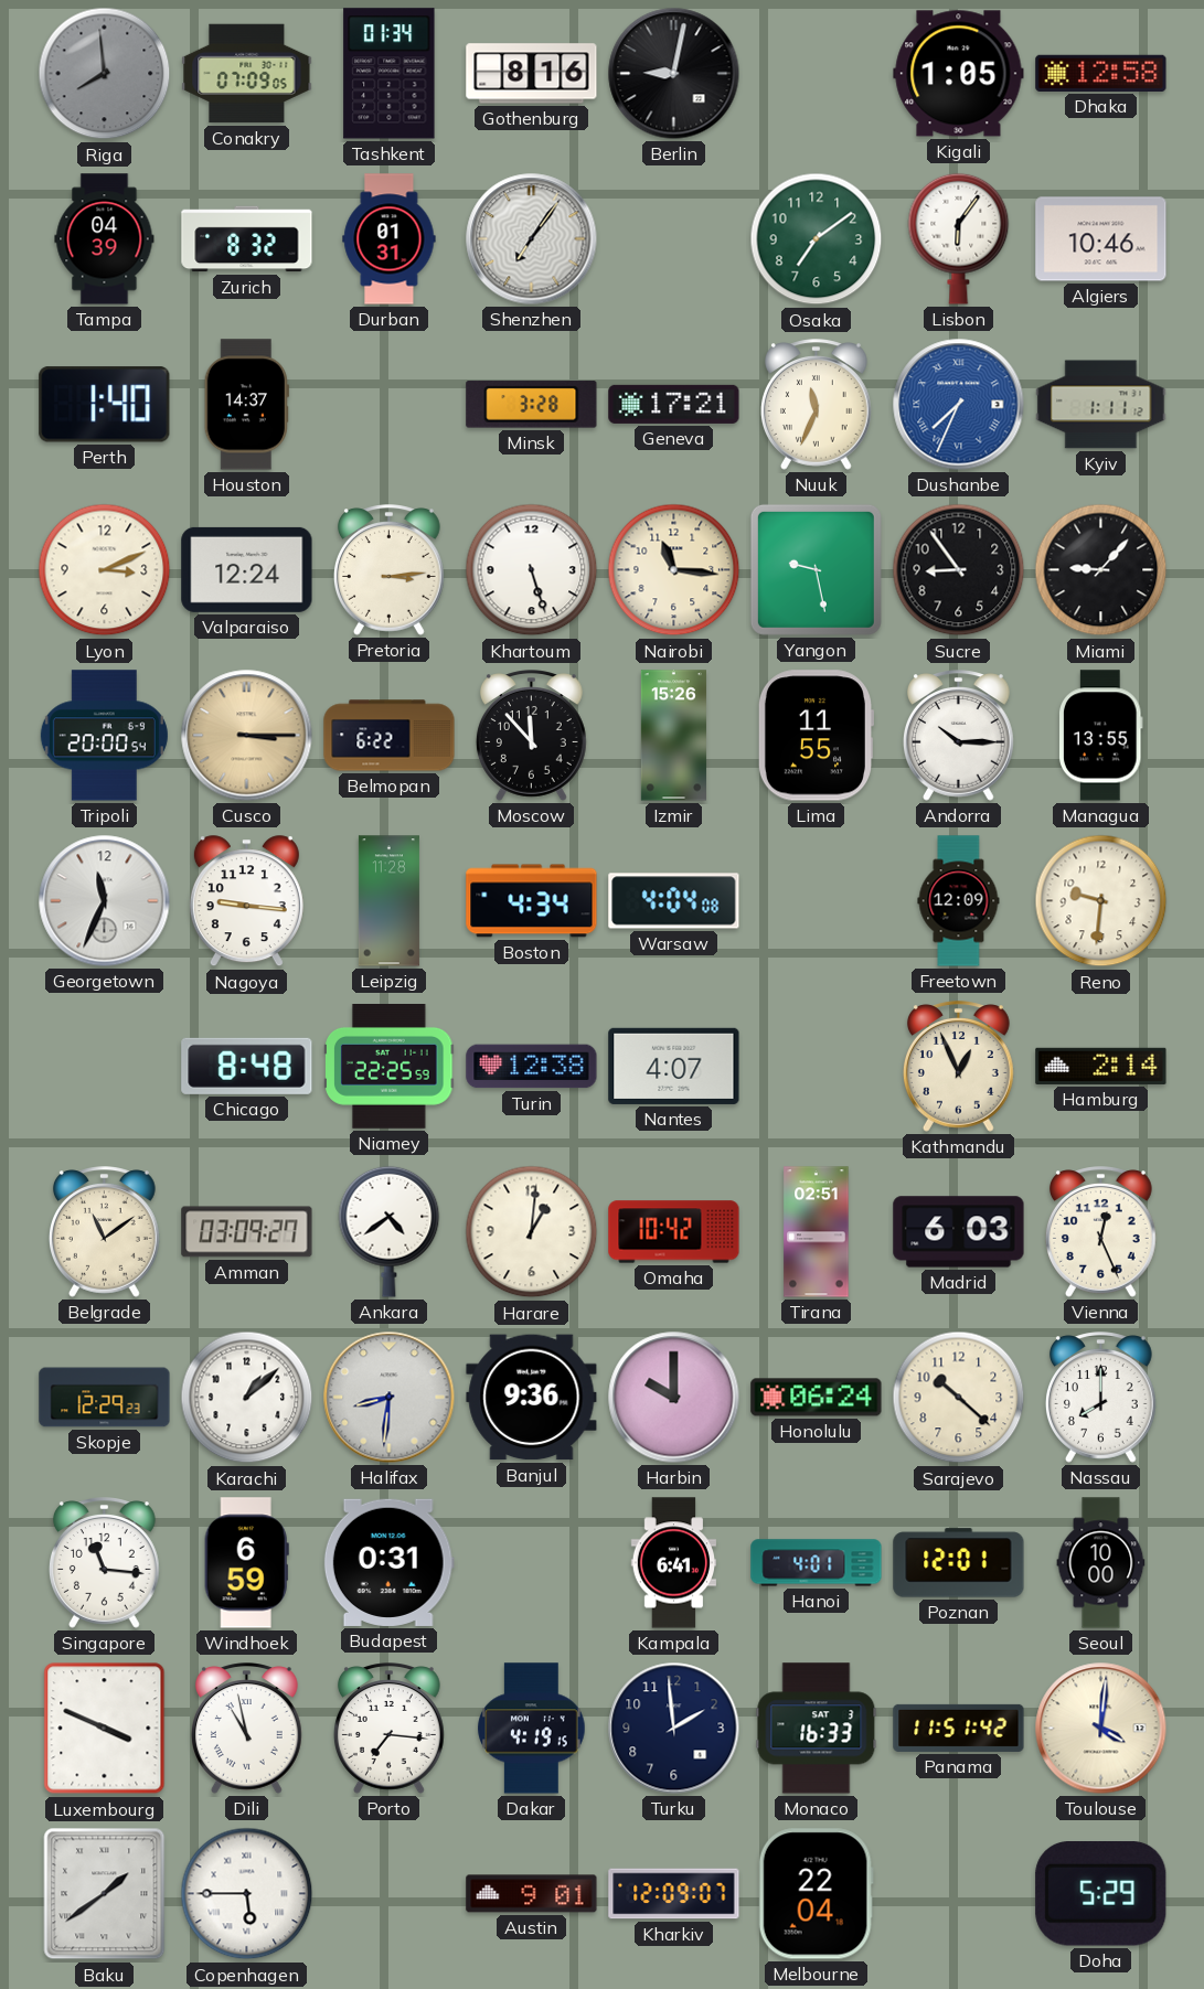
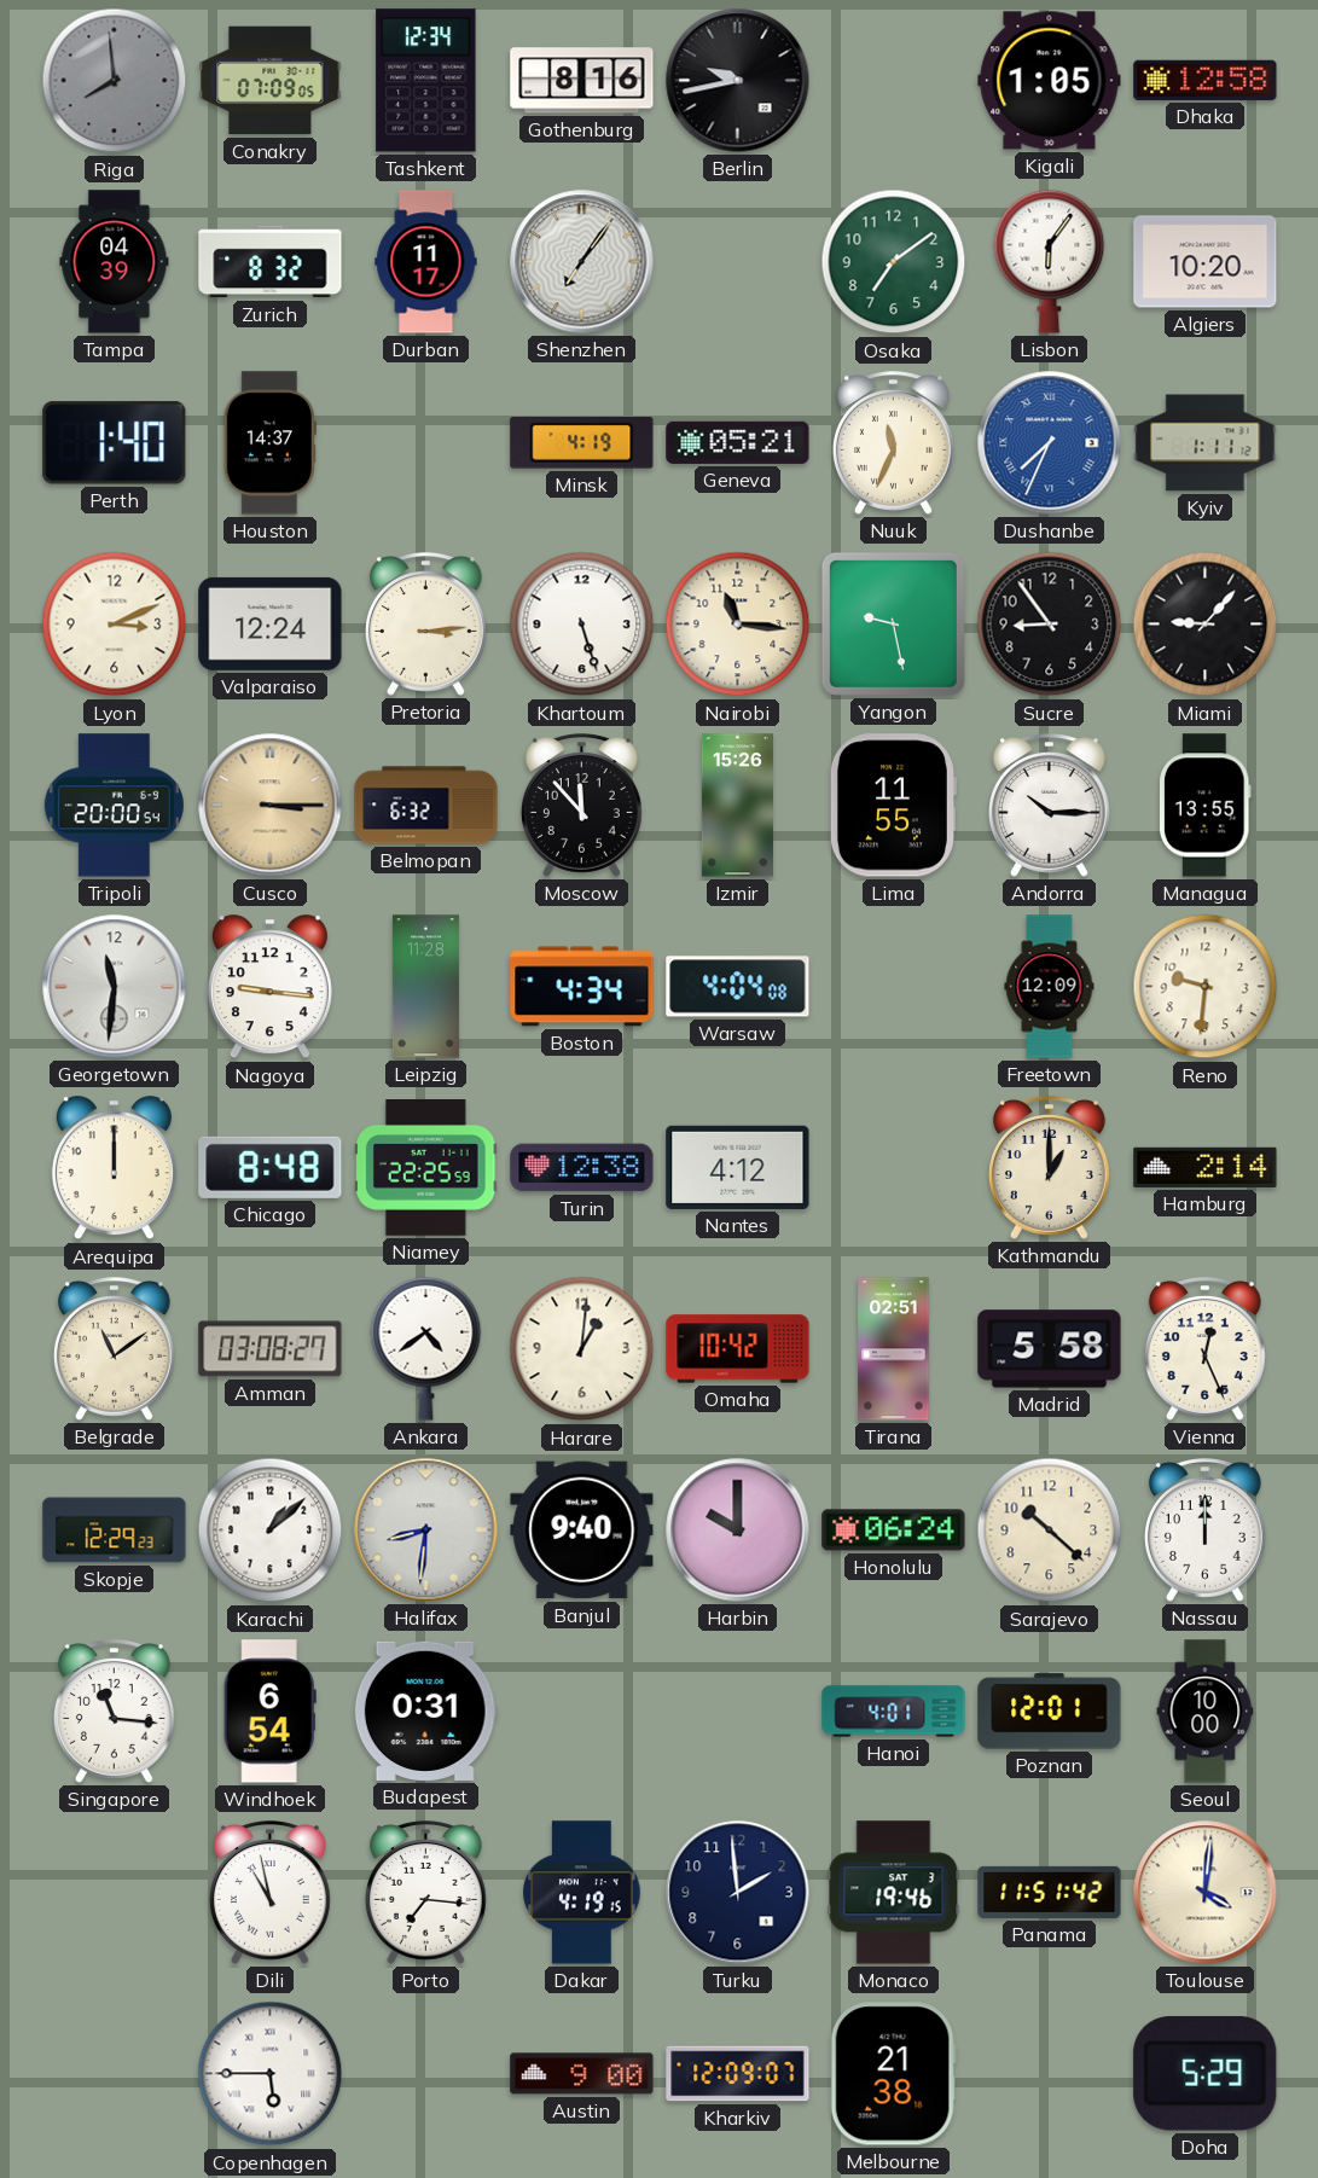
Tashkent: 01:34 -> 12:34
Berlin: 9:02 -> 9:43
Durban: 01:31 -> 11:17
Algiers: 10:46 -> 10:20
Minsk: 3:28 -> 4:19
Geneva: 17:21 -> 05:21
Belmopan: 6:22 -> 6:32
Georgetown: 11:34 -> 11:31
Arequipa: none -> 12:00
Nantes: 4:07 -> 4:12
Kathmandu: 12:56 -> 1:00
Amman: 03:09 -> 03:08
Madrid: 6:03 -> 5:58
Banjul: 9:36 -> 9:40
Nassau: 8:00 -> 12:00
Windhoek: 6:59 -> 6:54
Kampala: 6:41 -> none
Luxembourg: 3:49 -> none
Monaco: 16:33 -> 19:46
Baku: 1:39 -> none
Austin: 9:01 -> 9:00
Melbourne: 22:04 -> 21:38
